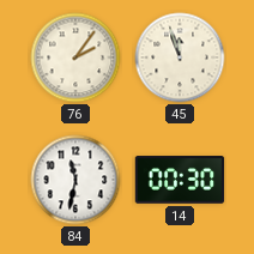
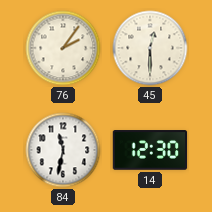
45: 11:57 -> 12:30
14: 00:30 -> 12:30
